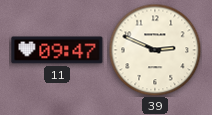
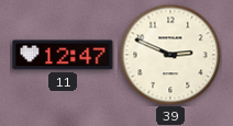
11: 09:47 -> 12:47
